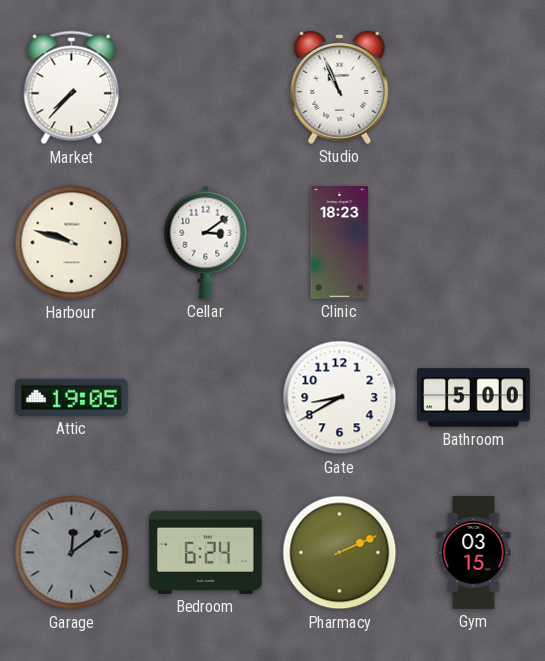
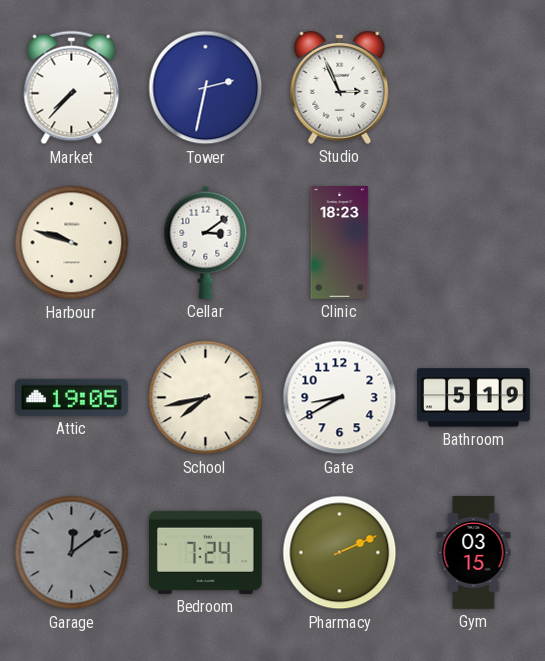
Tower: none -> 2:32
Studio: 10:56 -> 2:56
School: none -> 7:43
Bathroom: 5:00 -> 5:19
Bedroom: 6:24 -> 7:24
